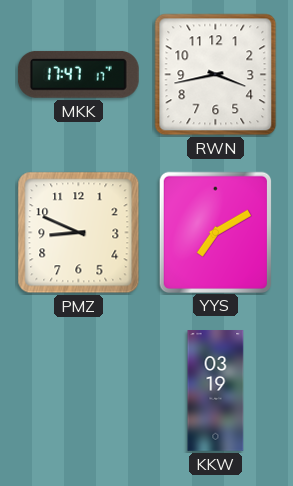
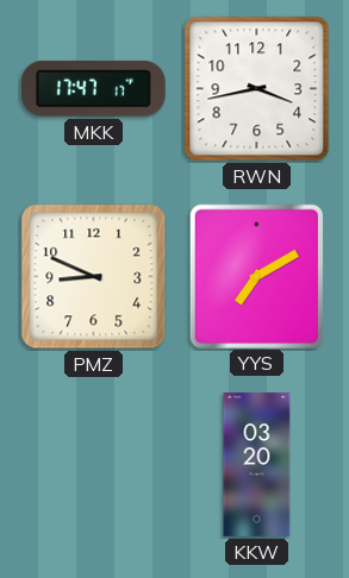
KKW: 03:19 -> 03:20
